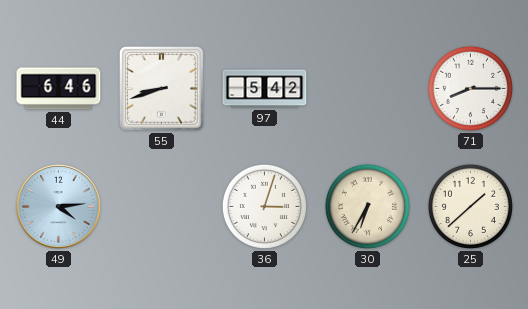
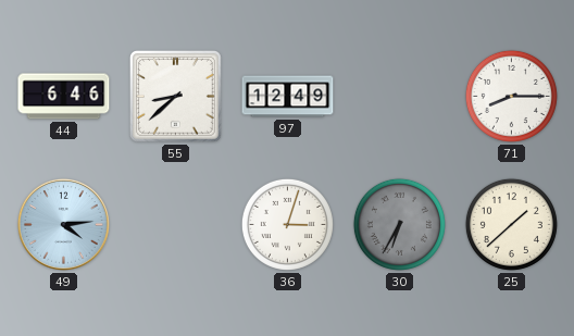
55: 8:42 -> 8:38
97: 5:42 -> 12:49
30 dial: cream -> grey
